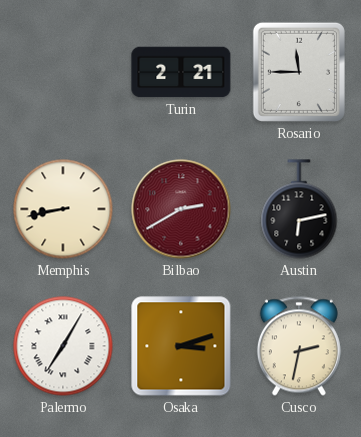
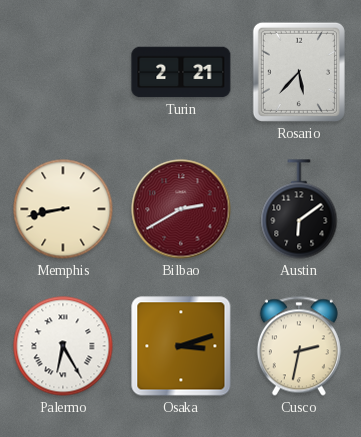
Rosario: 11:45 -> 5:37
Austin: 6:13 -> 6:09
Palermo: 7:05 -> 6:25
